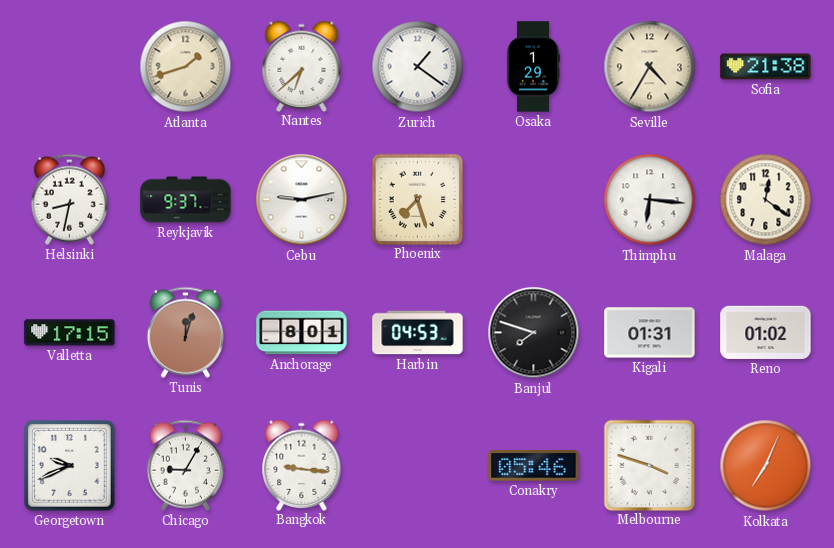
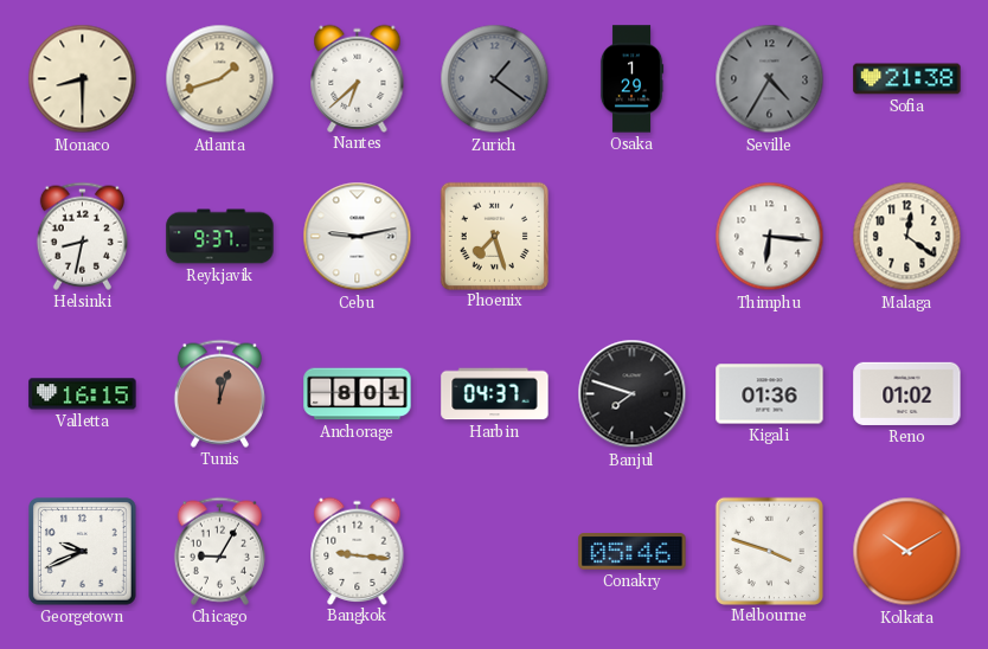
Monaco: none -> 8:30
Zurich dial: white -> grey
Seville dial: cream -> grey
Valletta: 17:15 -> 16:15
Harbin: 04:53 -> 04:37
Kigali: 01:31 -> 01:36
Kolkata: 7:04 -> 10:10
